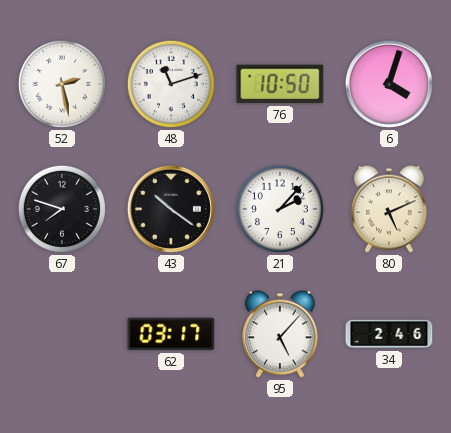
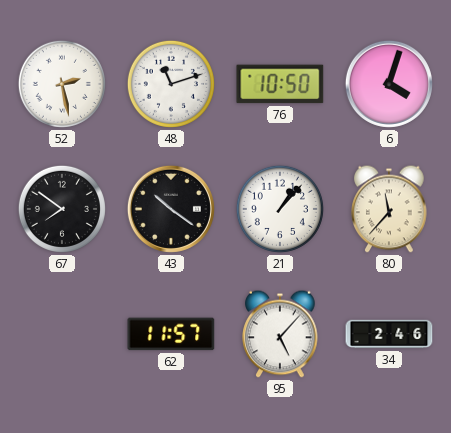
67: 7:48 -> 7:51
21: 2:07 -> 1:07
80: 5:11 -> 11:37
62: 03:17 -> 11:57
